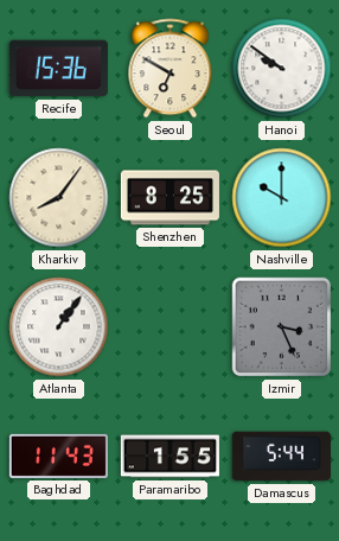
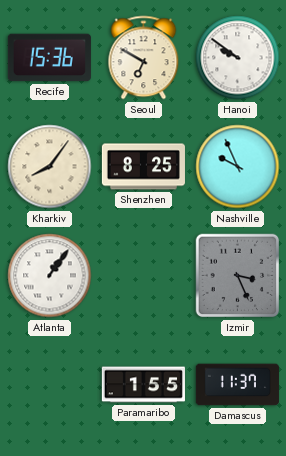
Nashville: 10:00 -> 9:56
Baghdad: 11:43 -> none
Damascus: 5:44 -> 11:37
